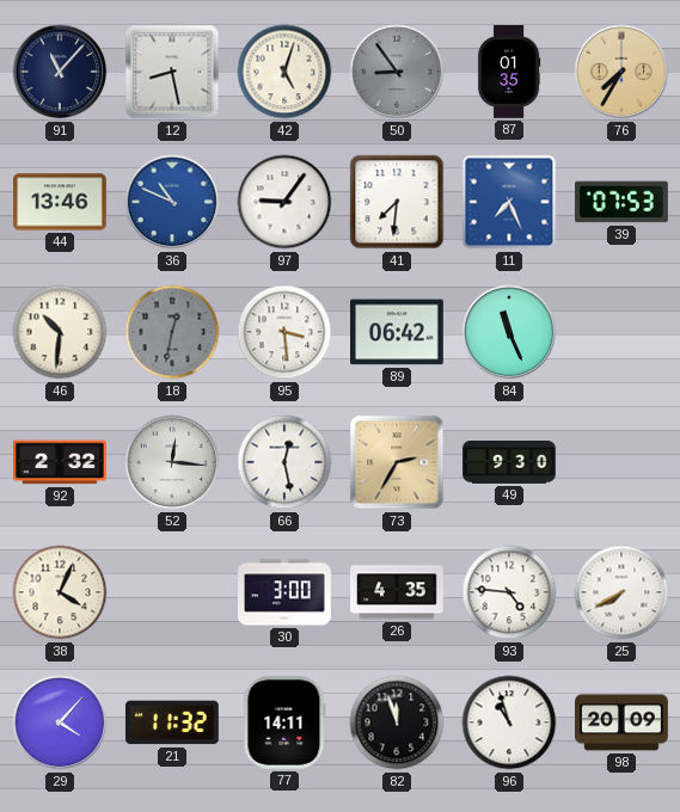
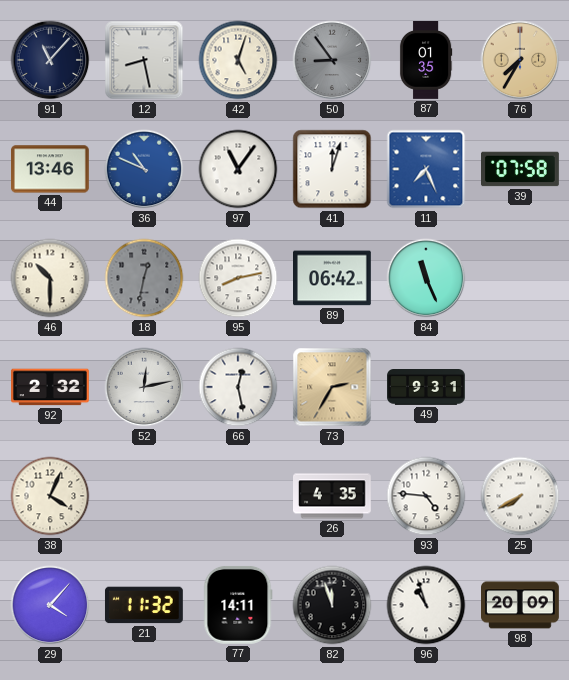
97: 9:06 -> 11:06
41: 7:31 -> 12:03
39: 07:53 -> 07:58
46: 10:31 -> 10:30
95: 3:29 -> 8:13
52: 12:16 -> 12:13
49: 9:30 -> 9:31
30: 3:00 -> none
